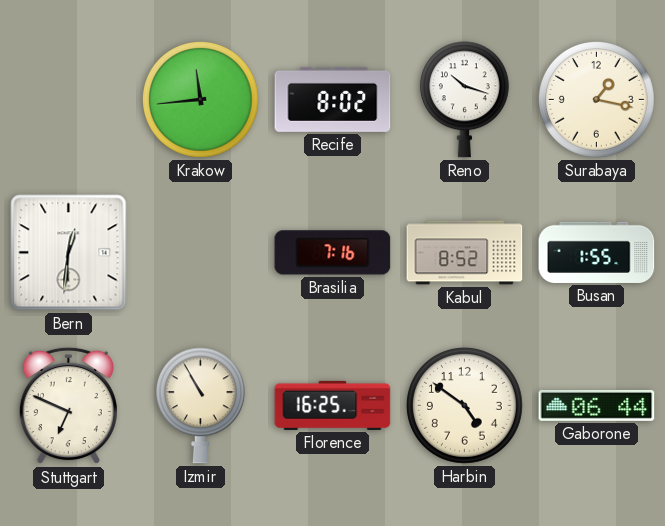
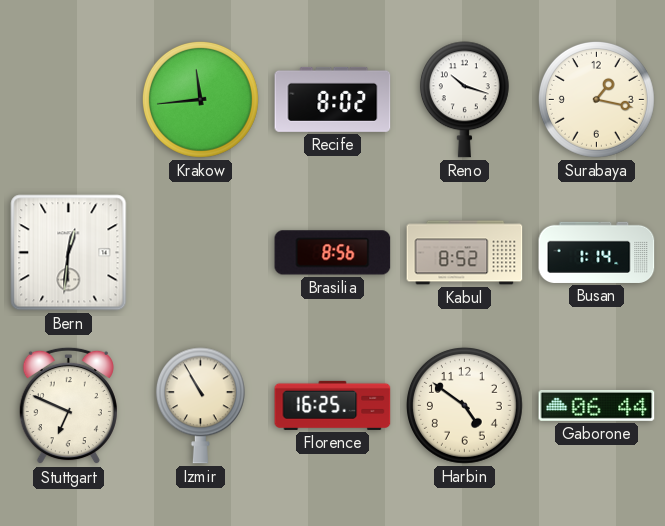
Brasilia: 7:16 -> 8:56
Busan: 1:55 -> 1:14
